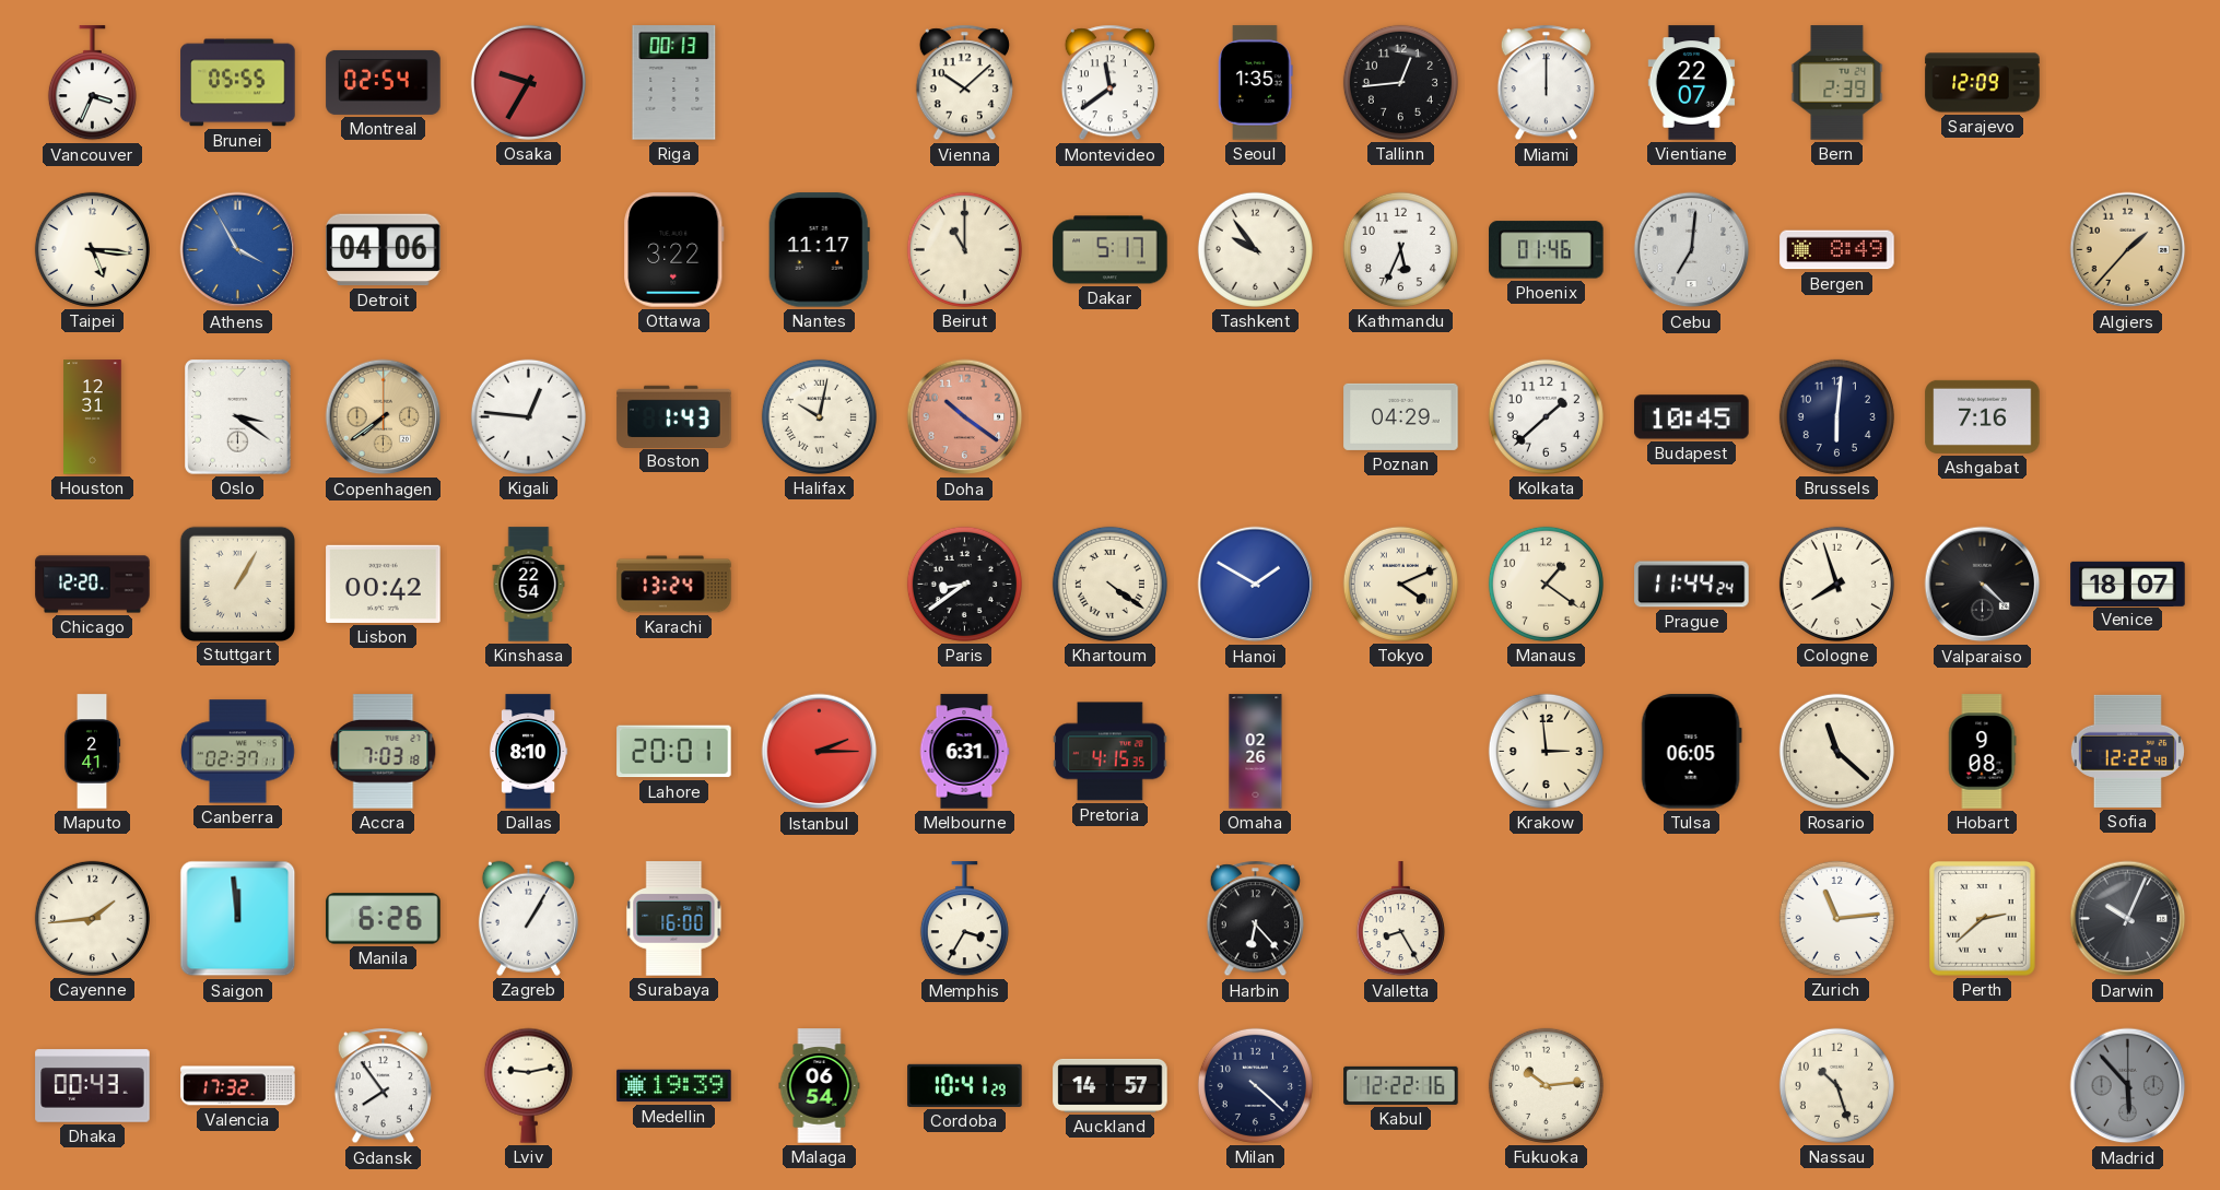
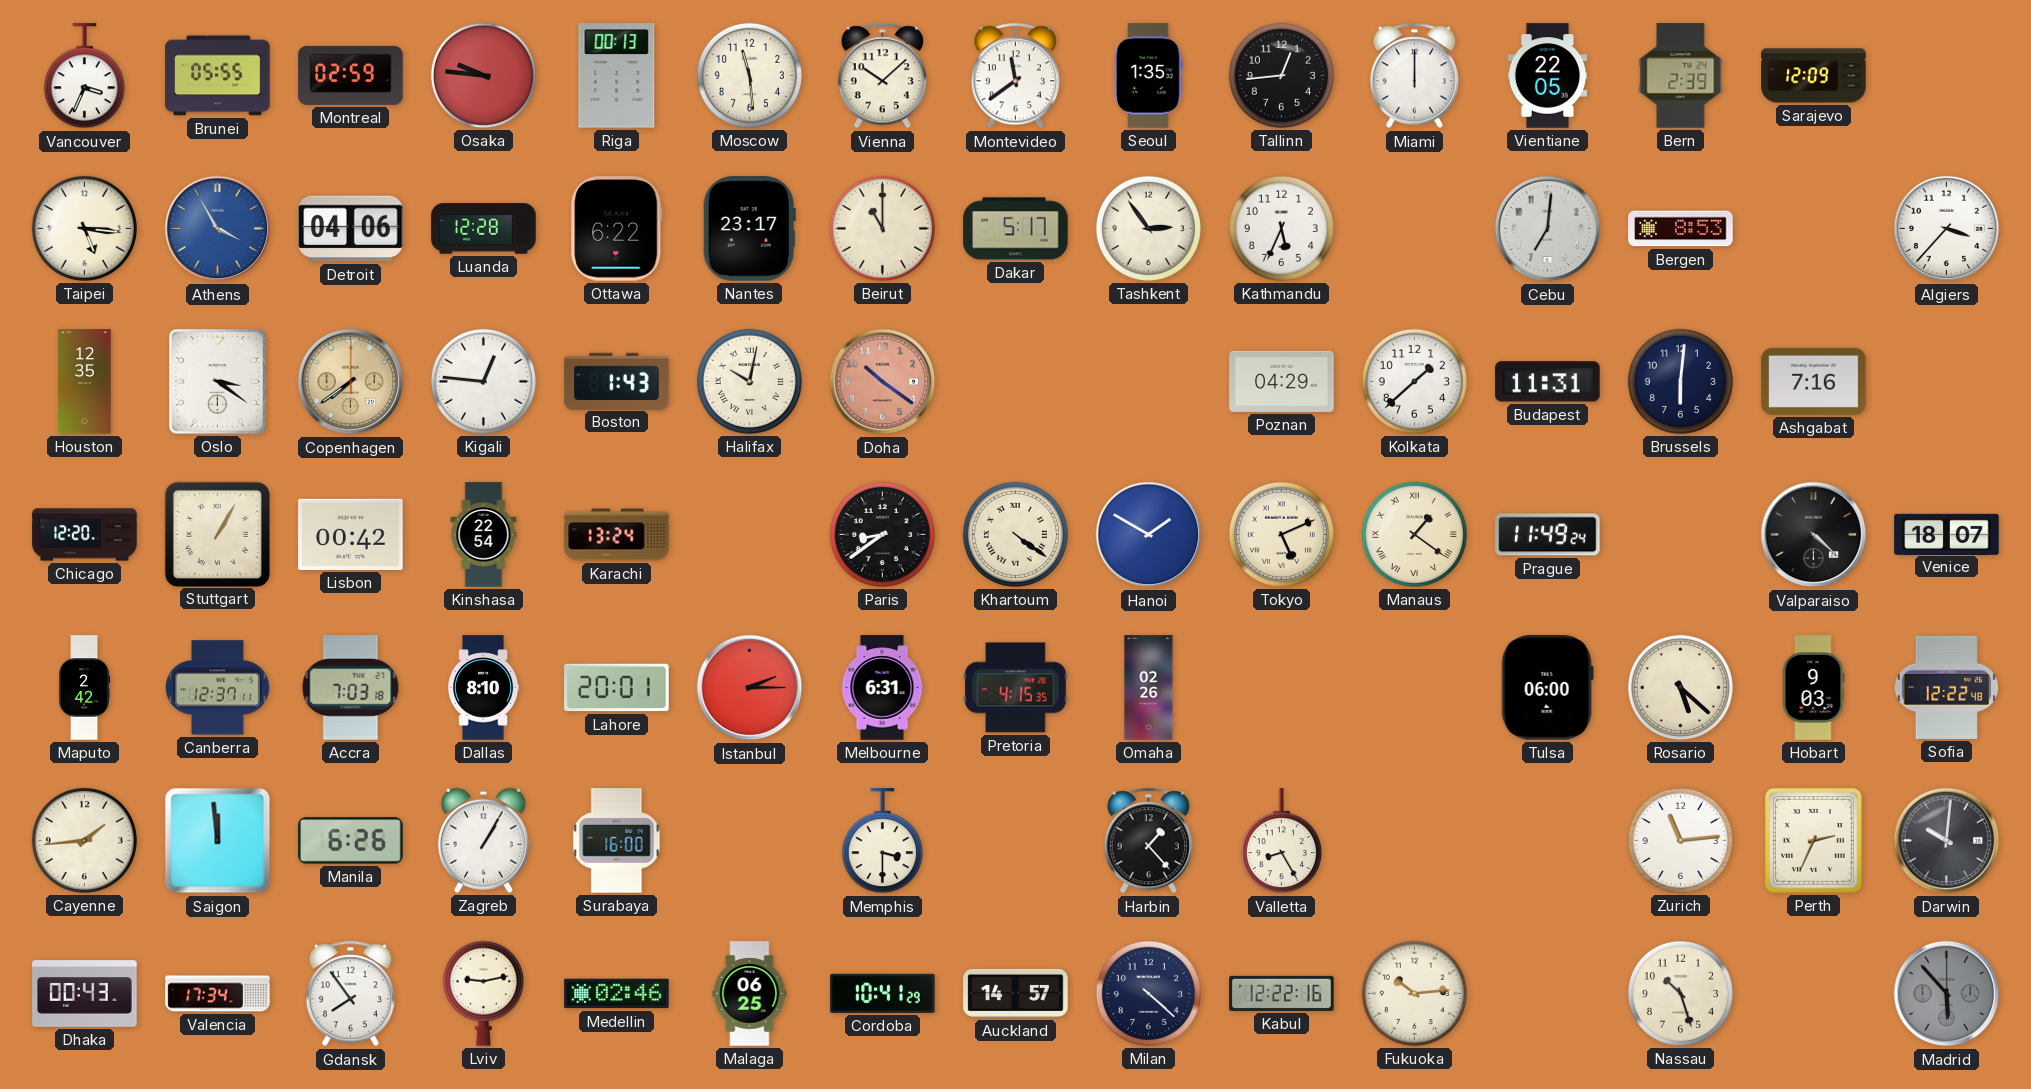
Montreal: 02:54 -> 02:59
Osaka: 9:35 -> 9:46
Moscow: none -> 11:29
Vientiane: 22:07 -> 22:05
Luanda: none -> 12:28
Ottawa: 3:22 -> 6:22
Nantes: 11:17 -> 23:17
Tashkent: 9:54 -> 2:54
Phoenix: 01:46 -> none
Bergen: 8:49 -> 8:53
Algiers: 1:37 -> 3:37
Algiers dial: champagne -> white
Houston: 12:31 -> 12:35
Budapest: 10:45 -> 11:31
Tokyo: 4:11 -> 5:11
Manaus numerals: Arabic -> Roman
Prague: 11:44 -> 11:49
Cologne: 7:57 -> none
Maputo: 2:41 -> 2:42
Canberra: 02:37 -> 12:37
Krakow: 2:59 -> none
Tulsa: 06:05 -> 06:00
Rosario: 11:22 -> 5:22
Hobart: 9:08 -> 9:03
Memphis: 3:35 -> 3:30
Harbin: 6:23 -> 1:23
Perth: 2:38 -> 2:34
Darwin: 10:04 -> 10:01
Valencia: 17:32 -> 17:34
Medellin: 19:39 -> 02:46
Malaga: 06:54 -> 06:25
